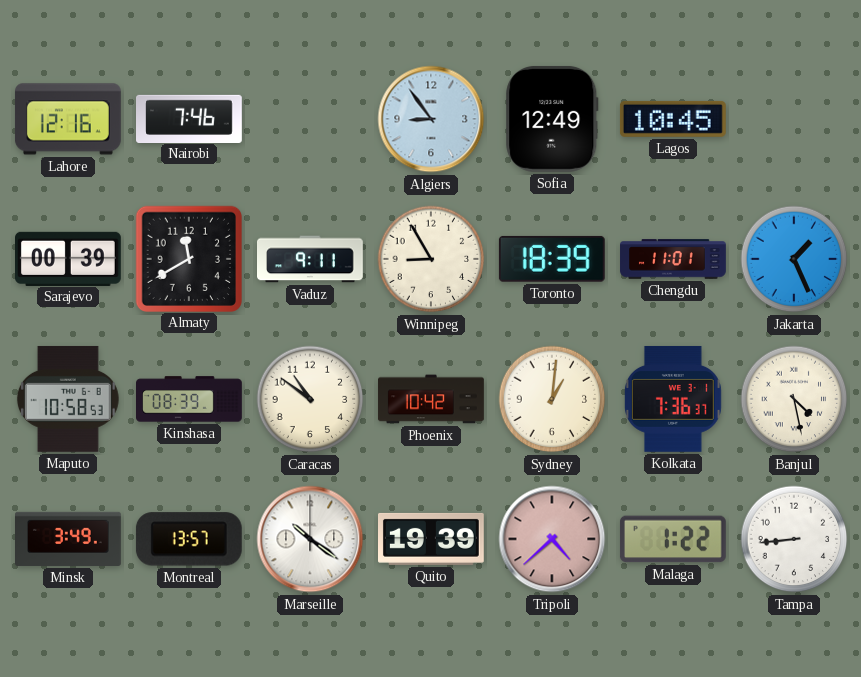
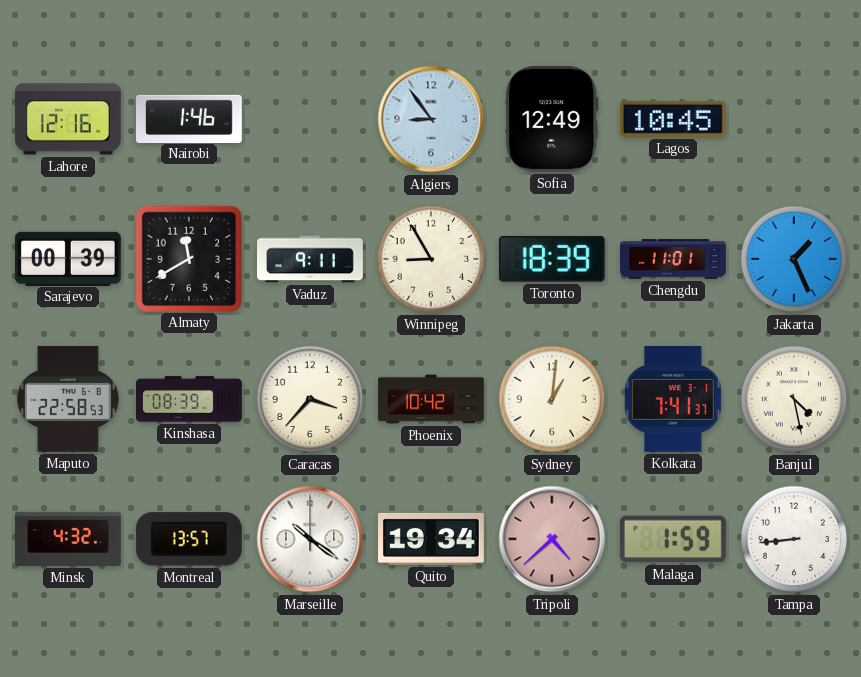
Nairobi: 7:46 -> 1:46
Maputo: 10:58 -> 22:58
Caracas: 10:51 -> 3:37
Kolkata: 7:36 -> 7:41
Minsk: 3:49 -> 4:32
Quito: 19:39 -> 19:34
Malaga: 1:22 -> 1:59
